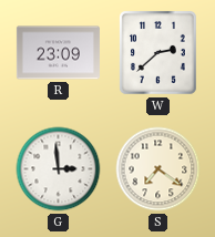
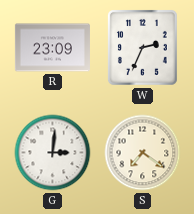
W: 2:38 -> 2:34
G: 2:59 -> 3:01
